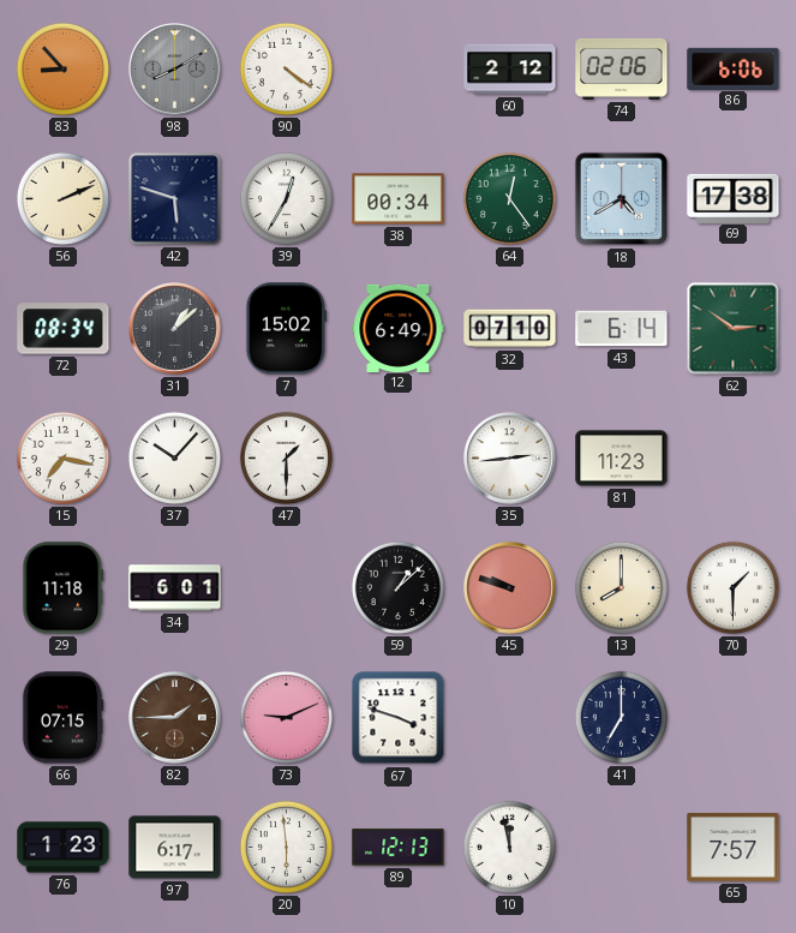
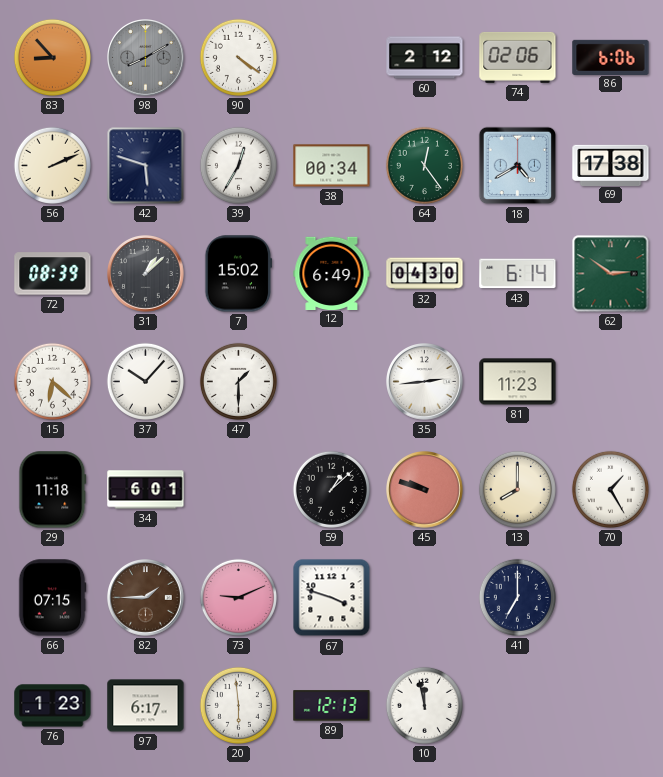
72: 08:34 -> 08:39
32: 07:10 -> 04:30
15: 7:17 -> 6:22
70: 1:30 -> 1:25
65: 7:57 -> none
